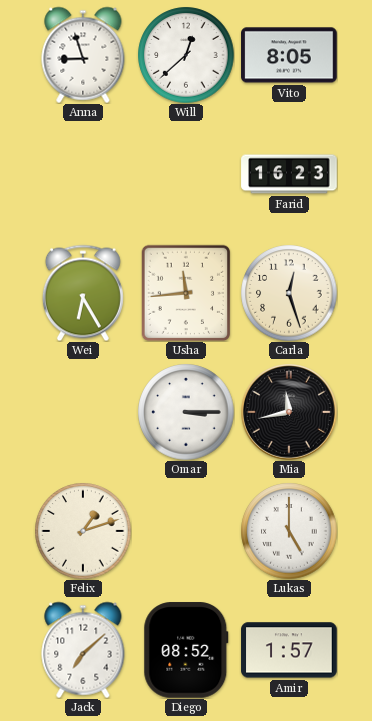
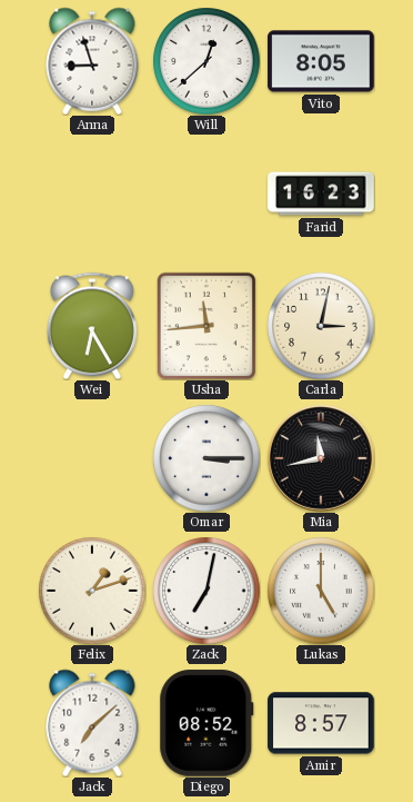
Carla: 12:27 -> 3:02
Zack: none -> 7:02
Amir: 1:57 -> 8:57
